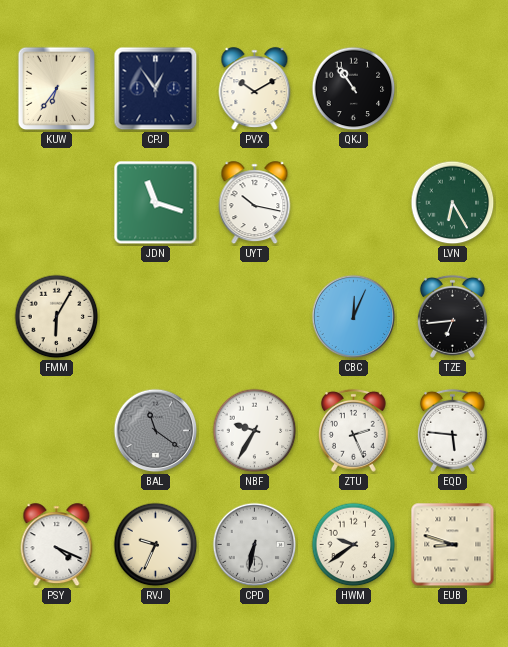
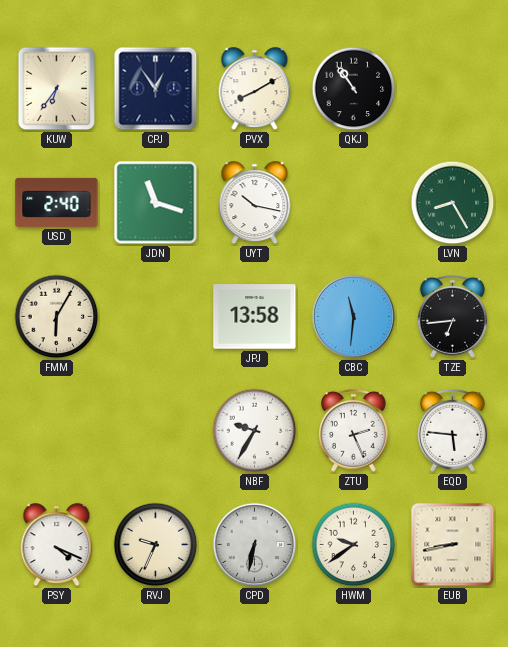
PVX: 10:10 -> 8:10
USD: none -> 2:40
LVN: 6:25 -> 8:25
JPJ: none -> 13:58
CBC: 12:04 -> 11:31
BAL: 11:21 -> none
EUB: 8:48 -> 8:43
